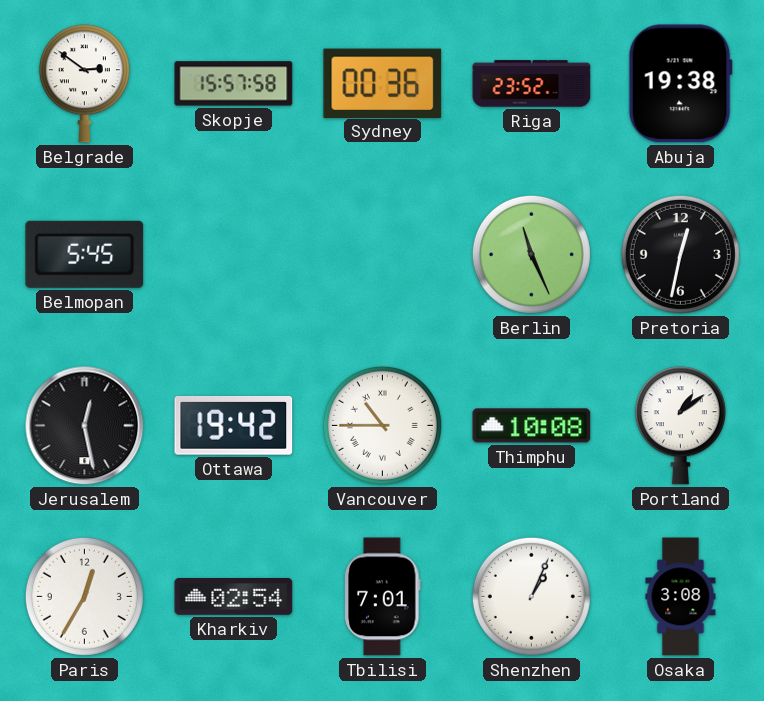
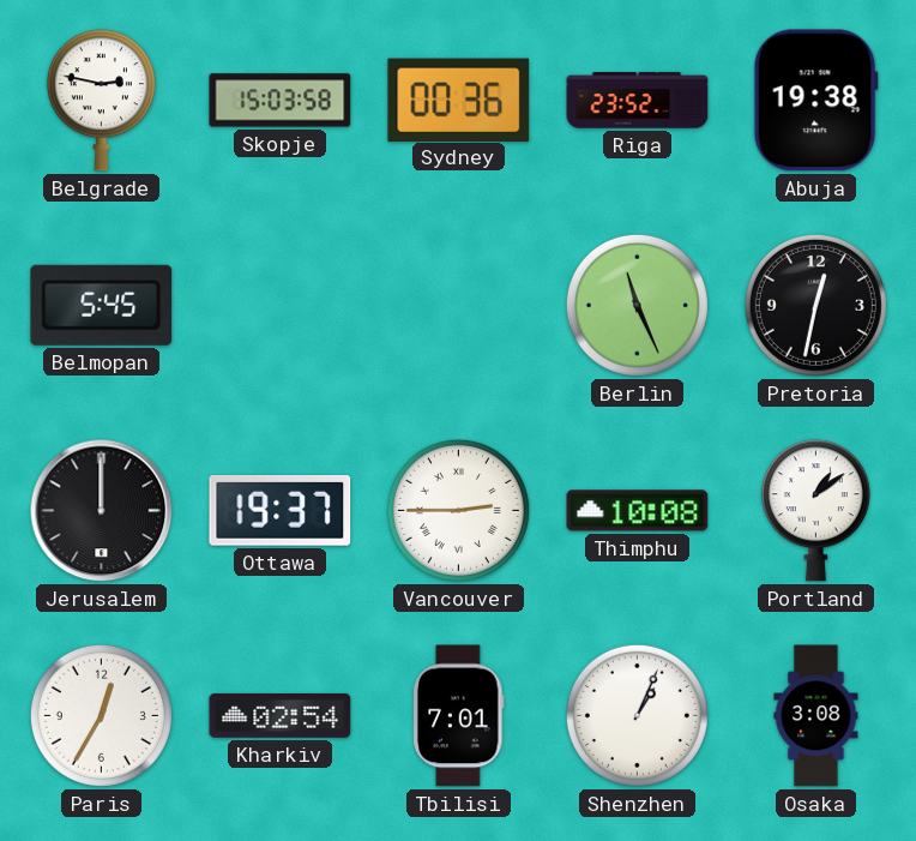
Belgrade: 2:51 -> 2:47
Skopje: 15:57 -> 15:03
Jerusalem: 12:28 -> 12:00
Ottawa: 19:42 -> 19:37
Vancouver: 10:45 -> 2:45
